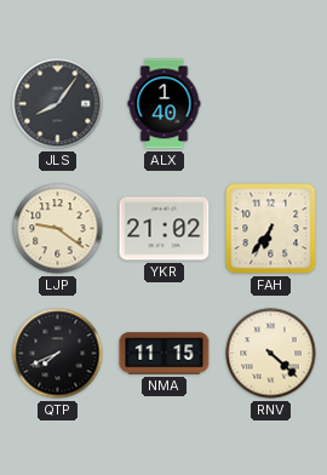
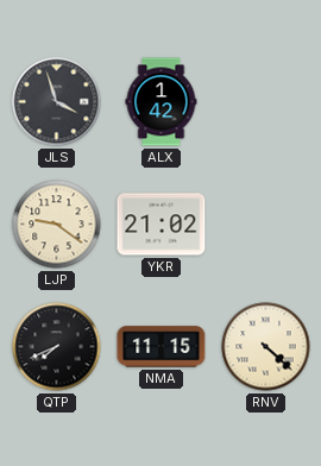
JLS: 8:06 -> 3:57
ALX: 1:40 -> 1:42
FAH: 6:36 -> none
